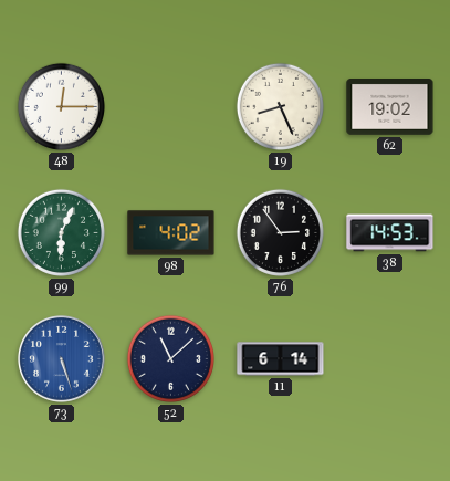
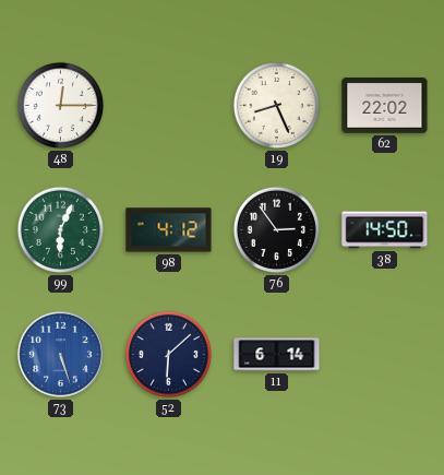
62: 19:02 -> 22:02
98: 4:02 -> 4:12
38: 14:53 -> 14:50
52: 11:08 -> 6:08
